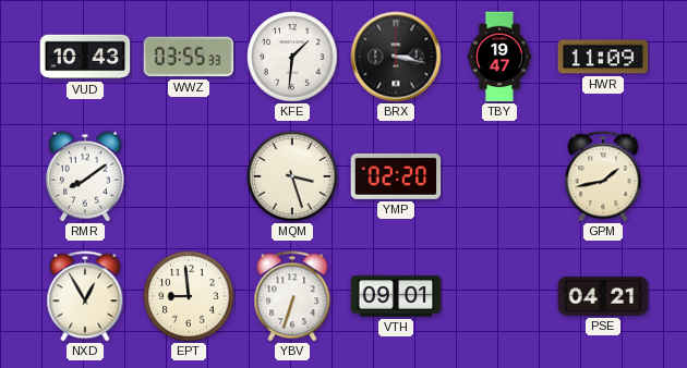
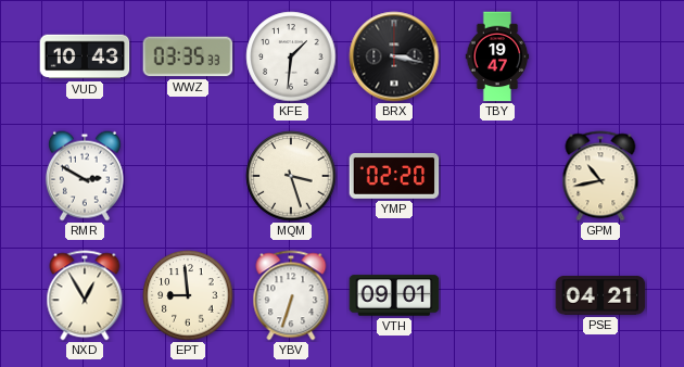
WWZ: 03:55 -> 03:35
HWR: 11:09 -> none
RMR: 8:09 -> 2:50
GPM: 1:43 -> 10:43
